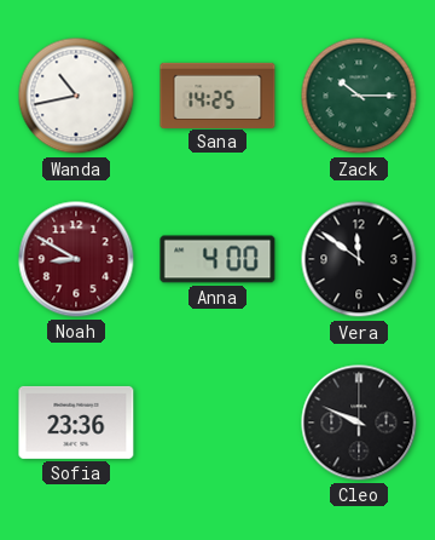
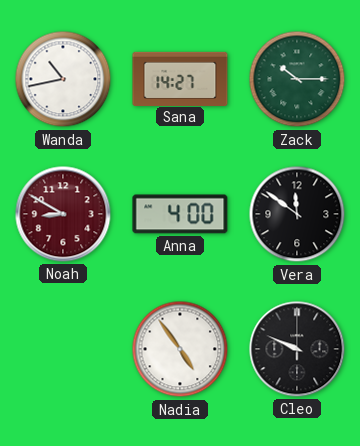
Sana: 14:25 -> 14:27
Sofia: 23:36 -> none
Nadia: none -> 4:54
